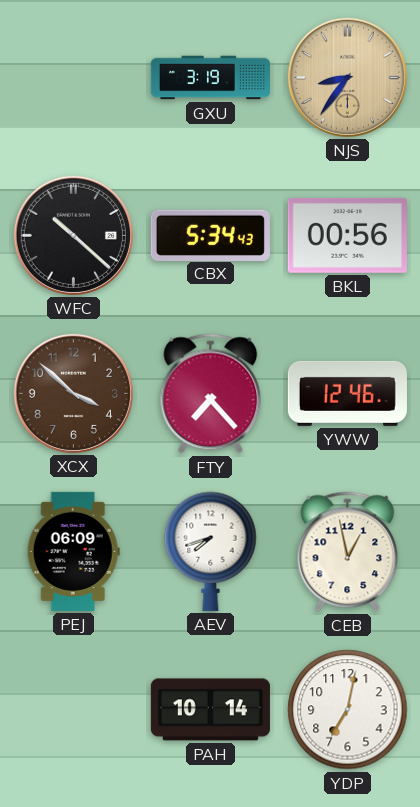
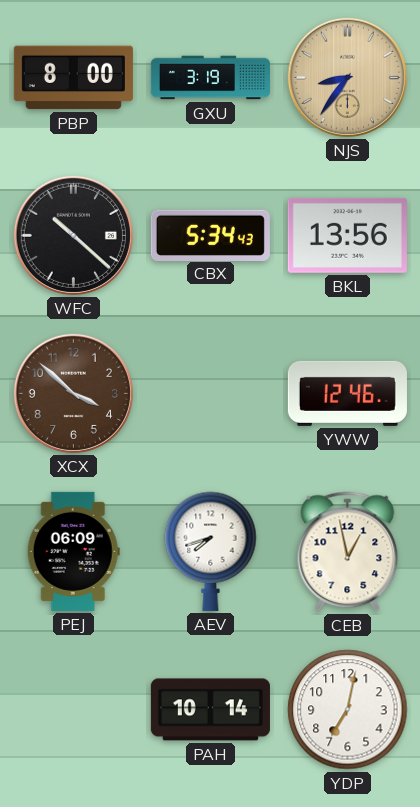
PBP: none -> 8:00
BKL: 00:56 -> 13:56
FTY: 7:23 -> none
